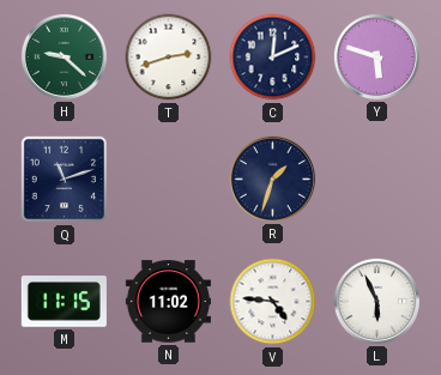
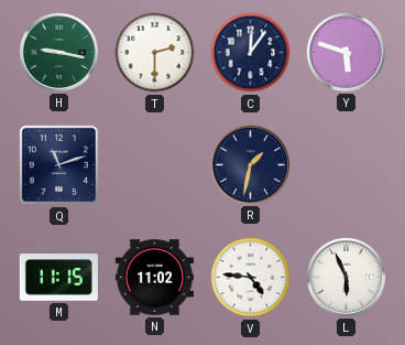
H: 9:22 -> 9:17
T: 2:42 -> 2:30
C: 12:11 -> 12:06
R: 1:33 -> 1:32
